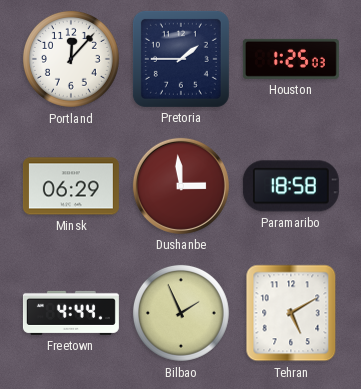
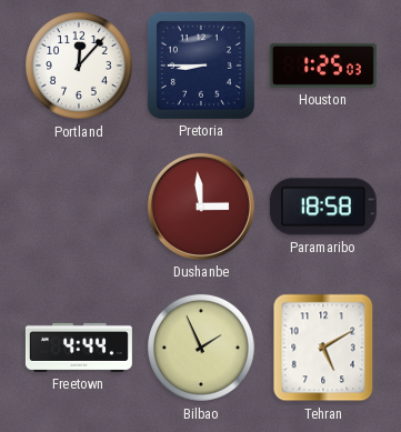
Pretoria: 1:45 -> 8:45
Minsk: 06:29 -> none
